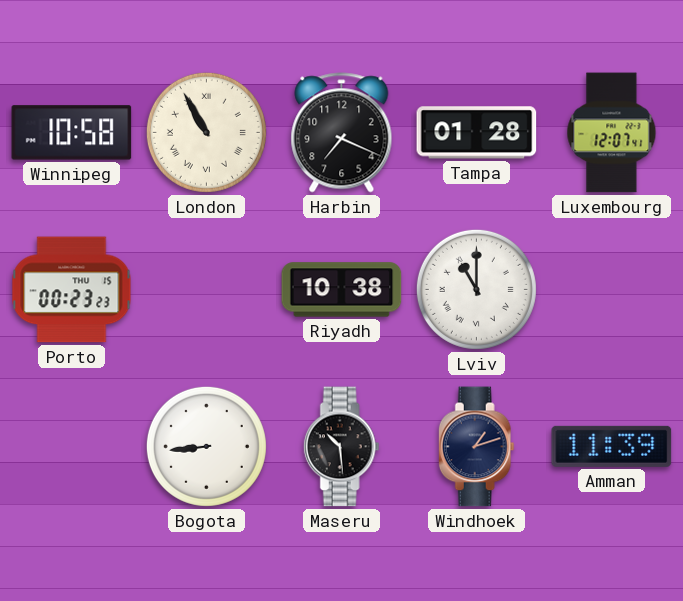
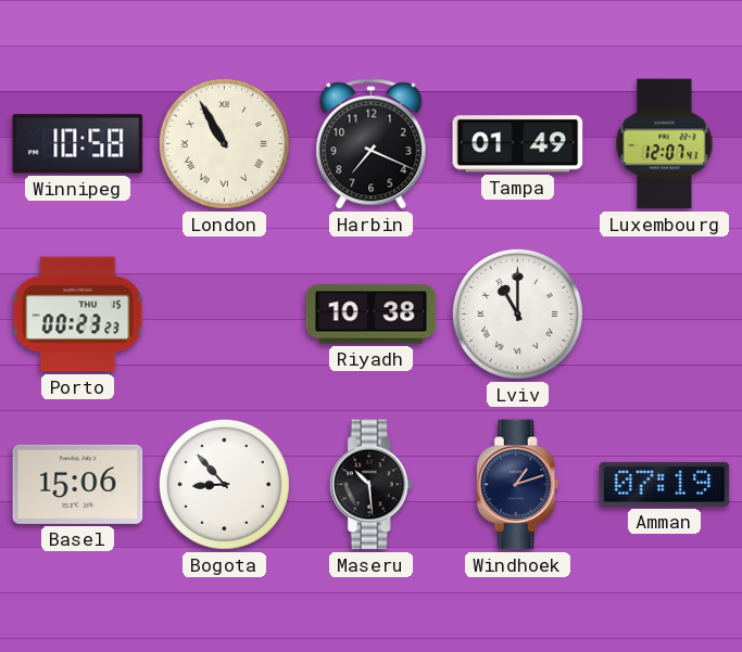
Tampa: 01:28 -> 01:49
Basel: none -> 15:06
Bogota: 8:44 -> 8:53
Amman: 11:39 -> 07:19
